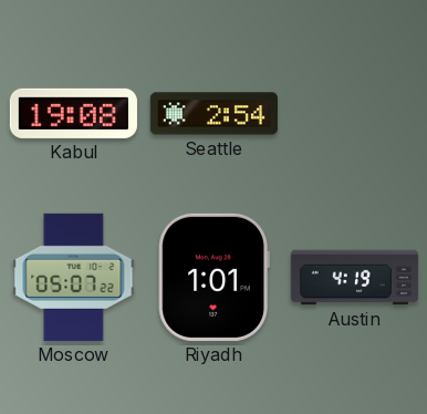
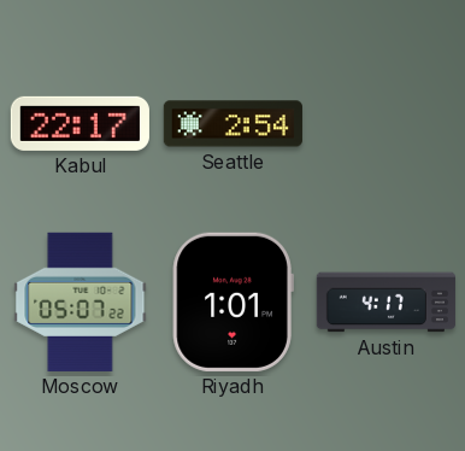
Kabul: 19:08 -> 22:17
Austin: 4:19 -> 4:17
